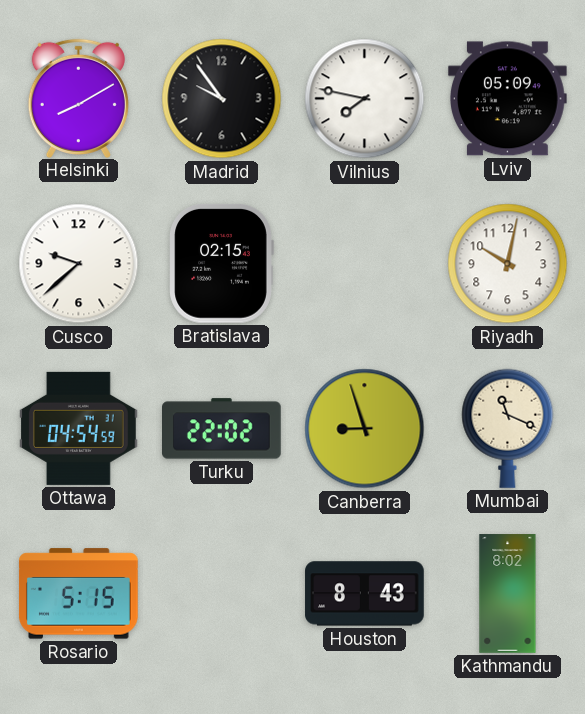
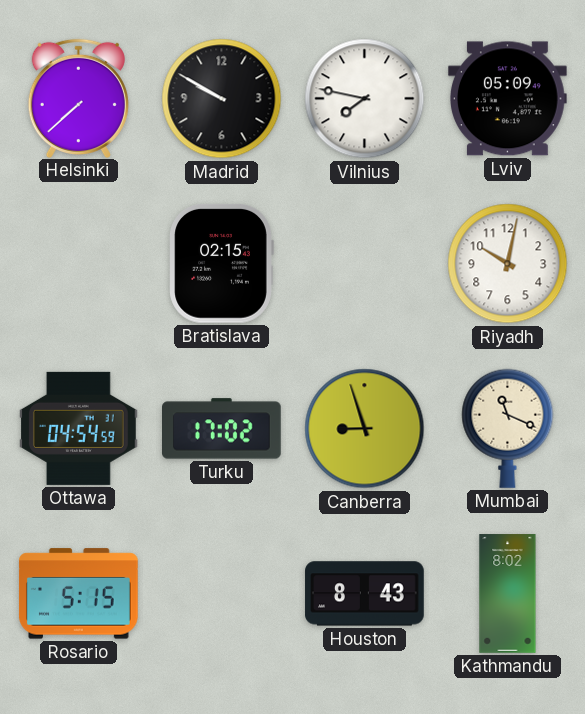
Helsinki: 8:10 -> 7:38
Madrid: 9:54 -> 9:50
Cusco: 9:38 -> none
Turku: 22:02 -> 17:02
